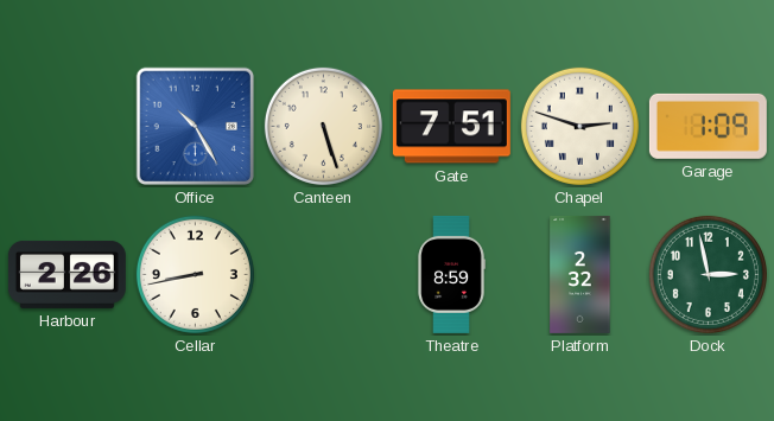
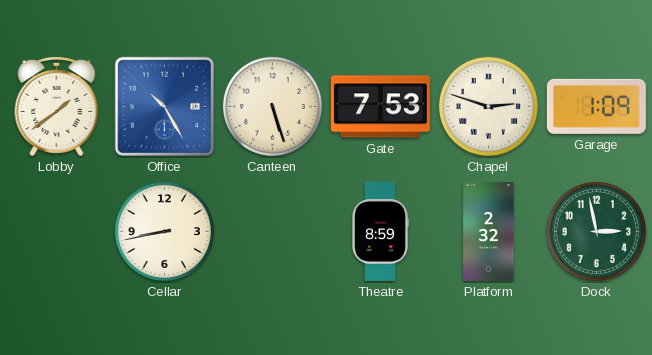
Lobby: none -> 1:39
Gate: 7:51 -> 7:53
Harbour: 2:26 -> none
